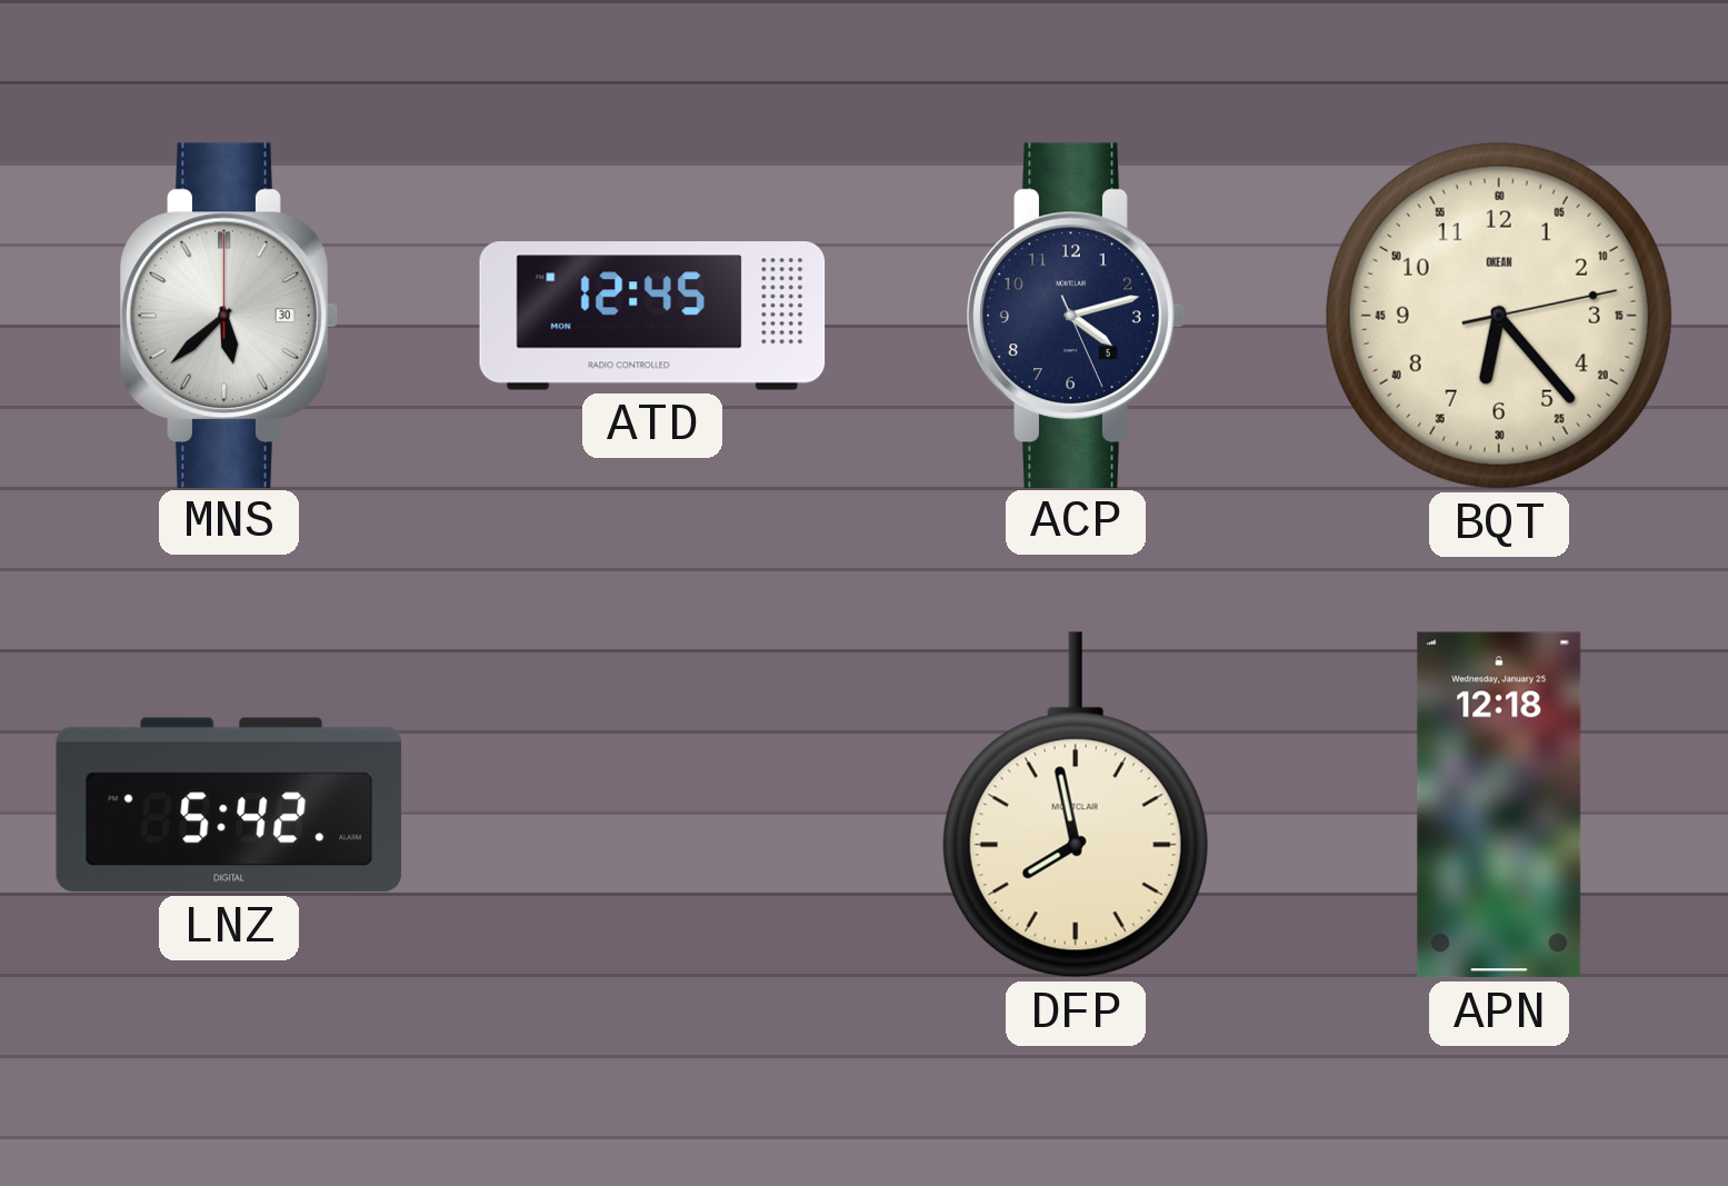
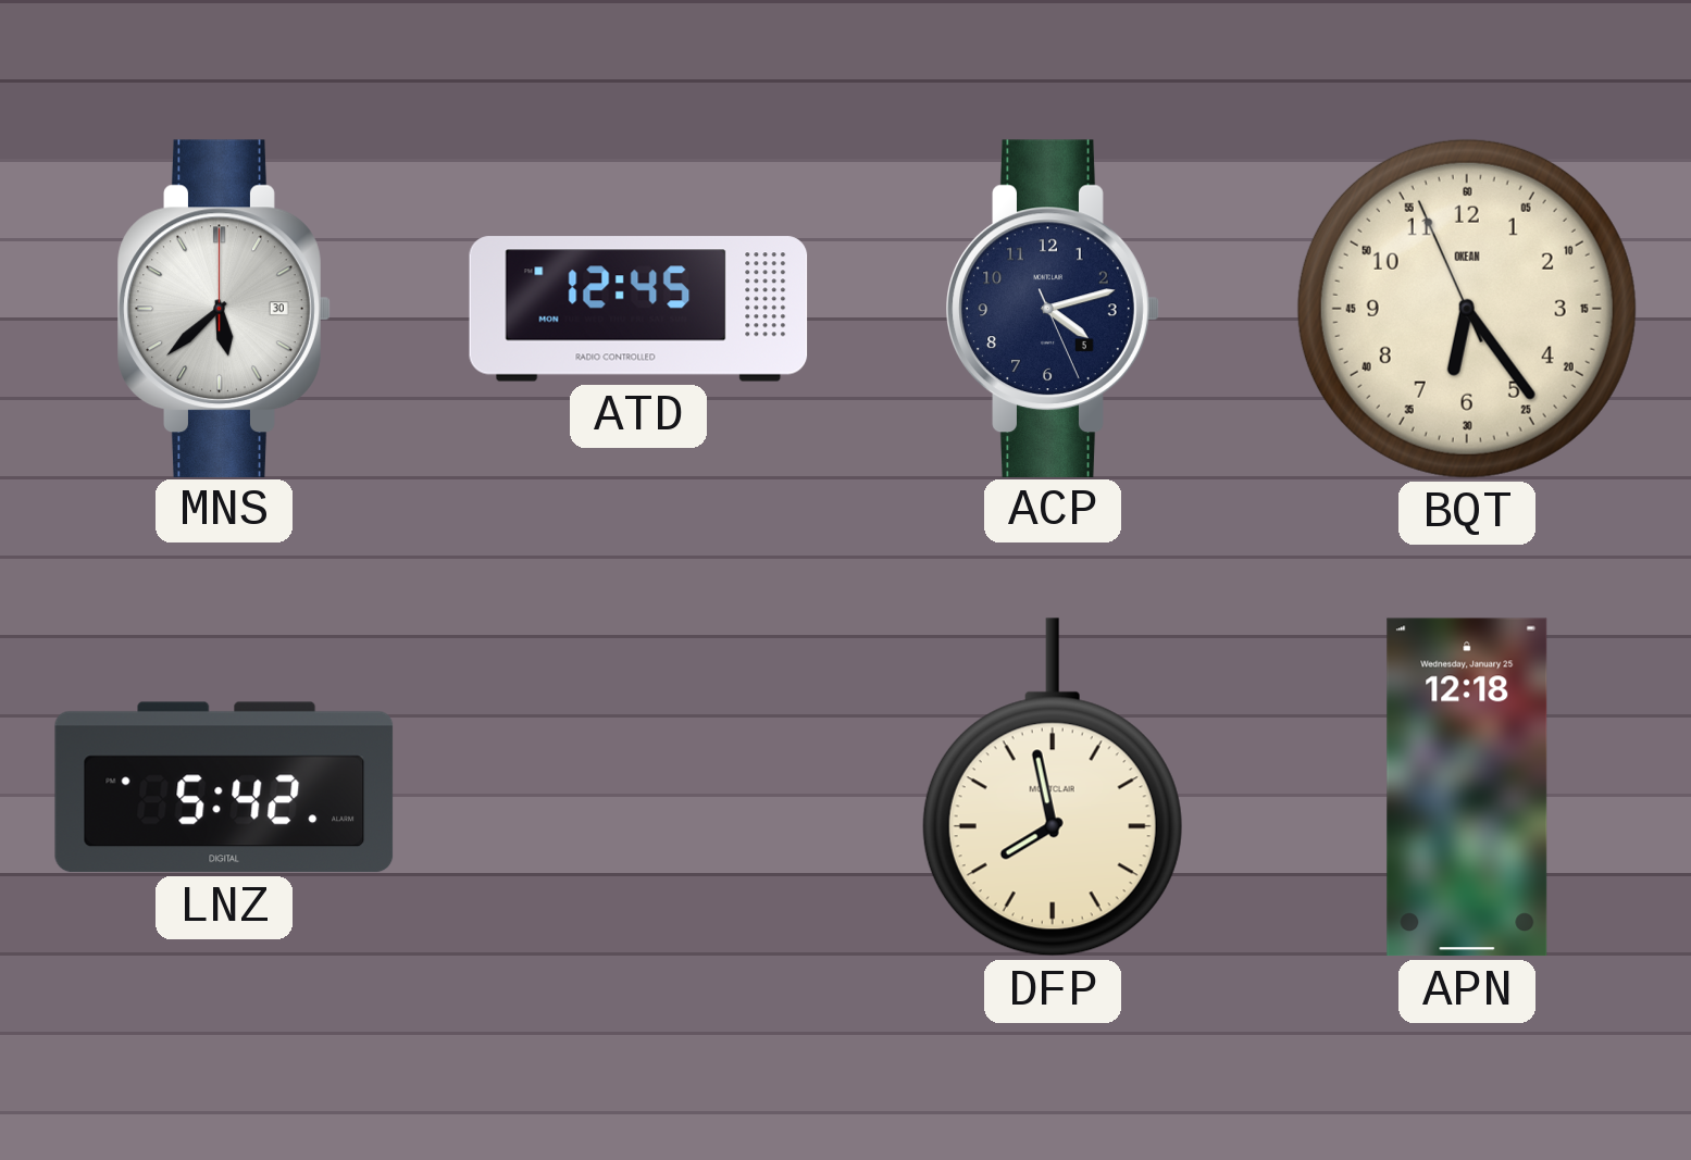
BQT: 6:23:13 -> 6:23:56
